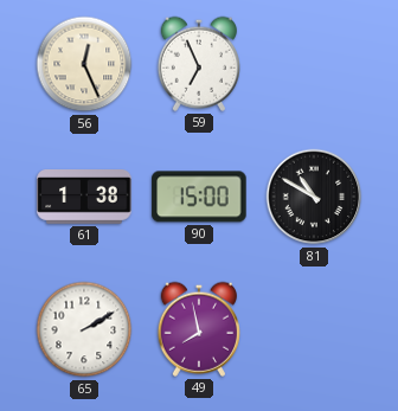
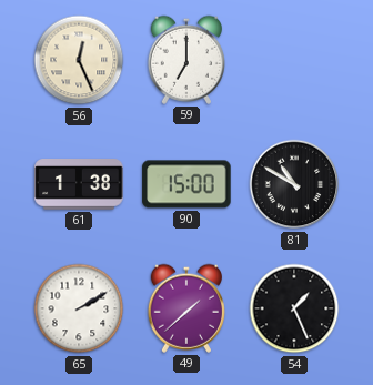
59: 6:56 -> 7:00
49: 7:58 -> 1:38
54: none -> 1:26
